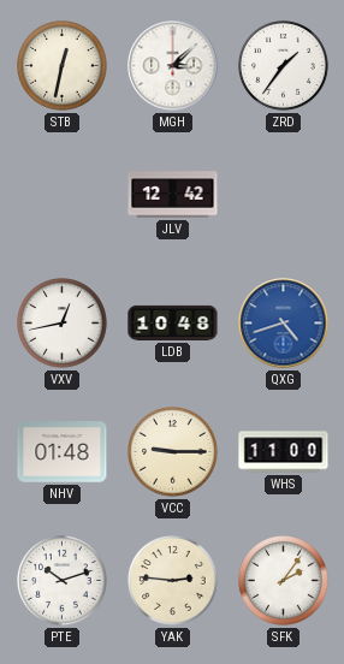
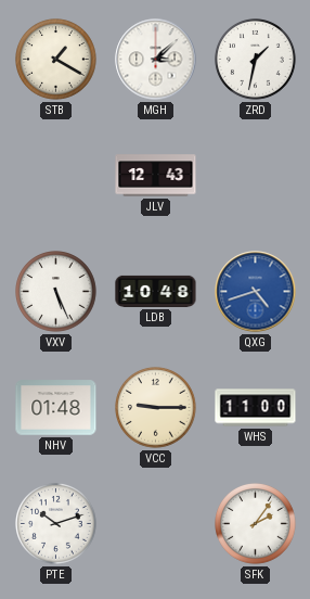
STB: 12:32 -> 1:20
ZRD: 1:36 -> 1:32
JLV: 12:42 -> 12:43
VXV: 12:43 -> 5:26
YAK: 2:46 -> none
